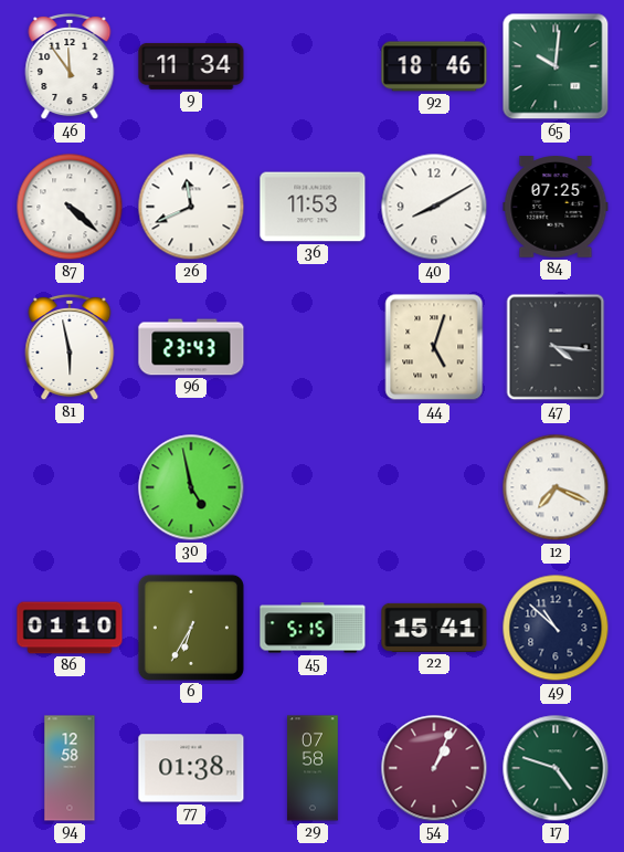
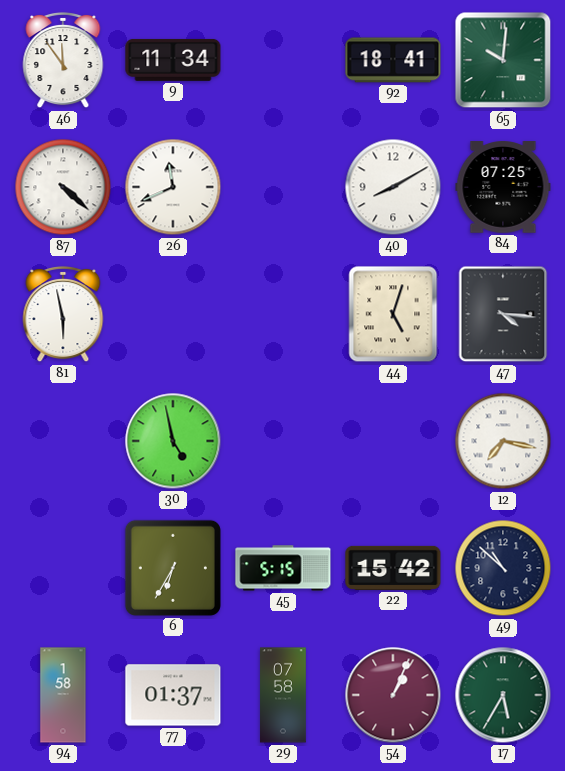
92: 18:46 -> 18:41
36: 11:53 -> none
96: 23:43 -> none
12: 7:19 -> 7:17
86: 01:10 -> none
22: 15:41 -> 15:42
94: 12:58 -> 1:58
77: 01:38 -> 01:37
17: 4:48 -> 5:35
